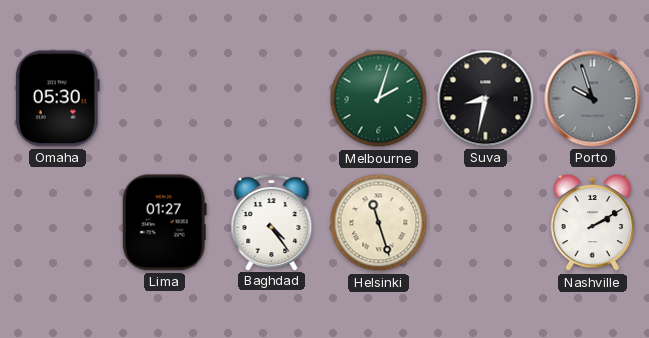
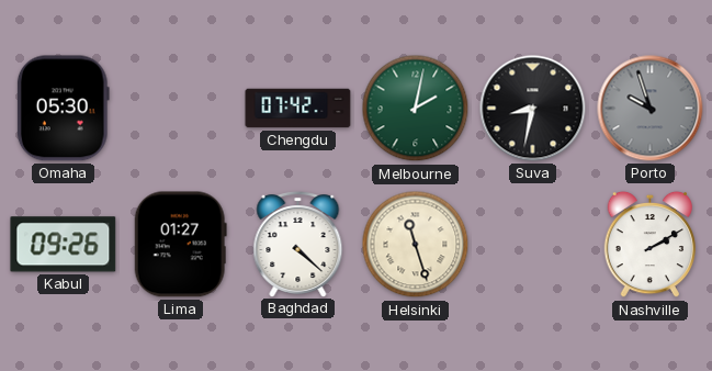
Chengdu: none -> 07:42
Melbourne: 2:03 -> 2:02
Kabul: none -> 09:26
Baghdad: 4:24 -> 4:22
